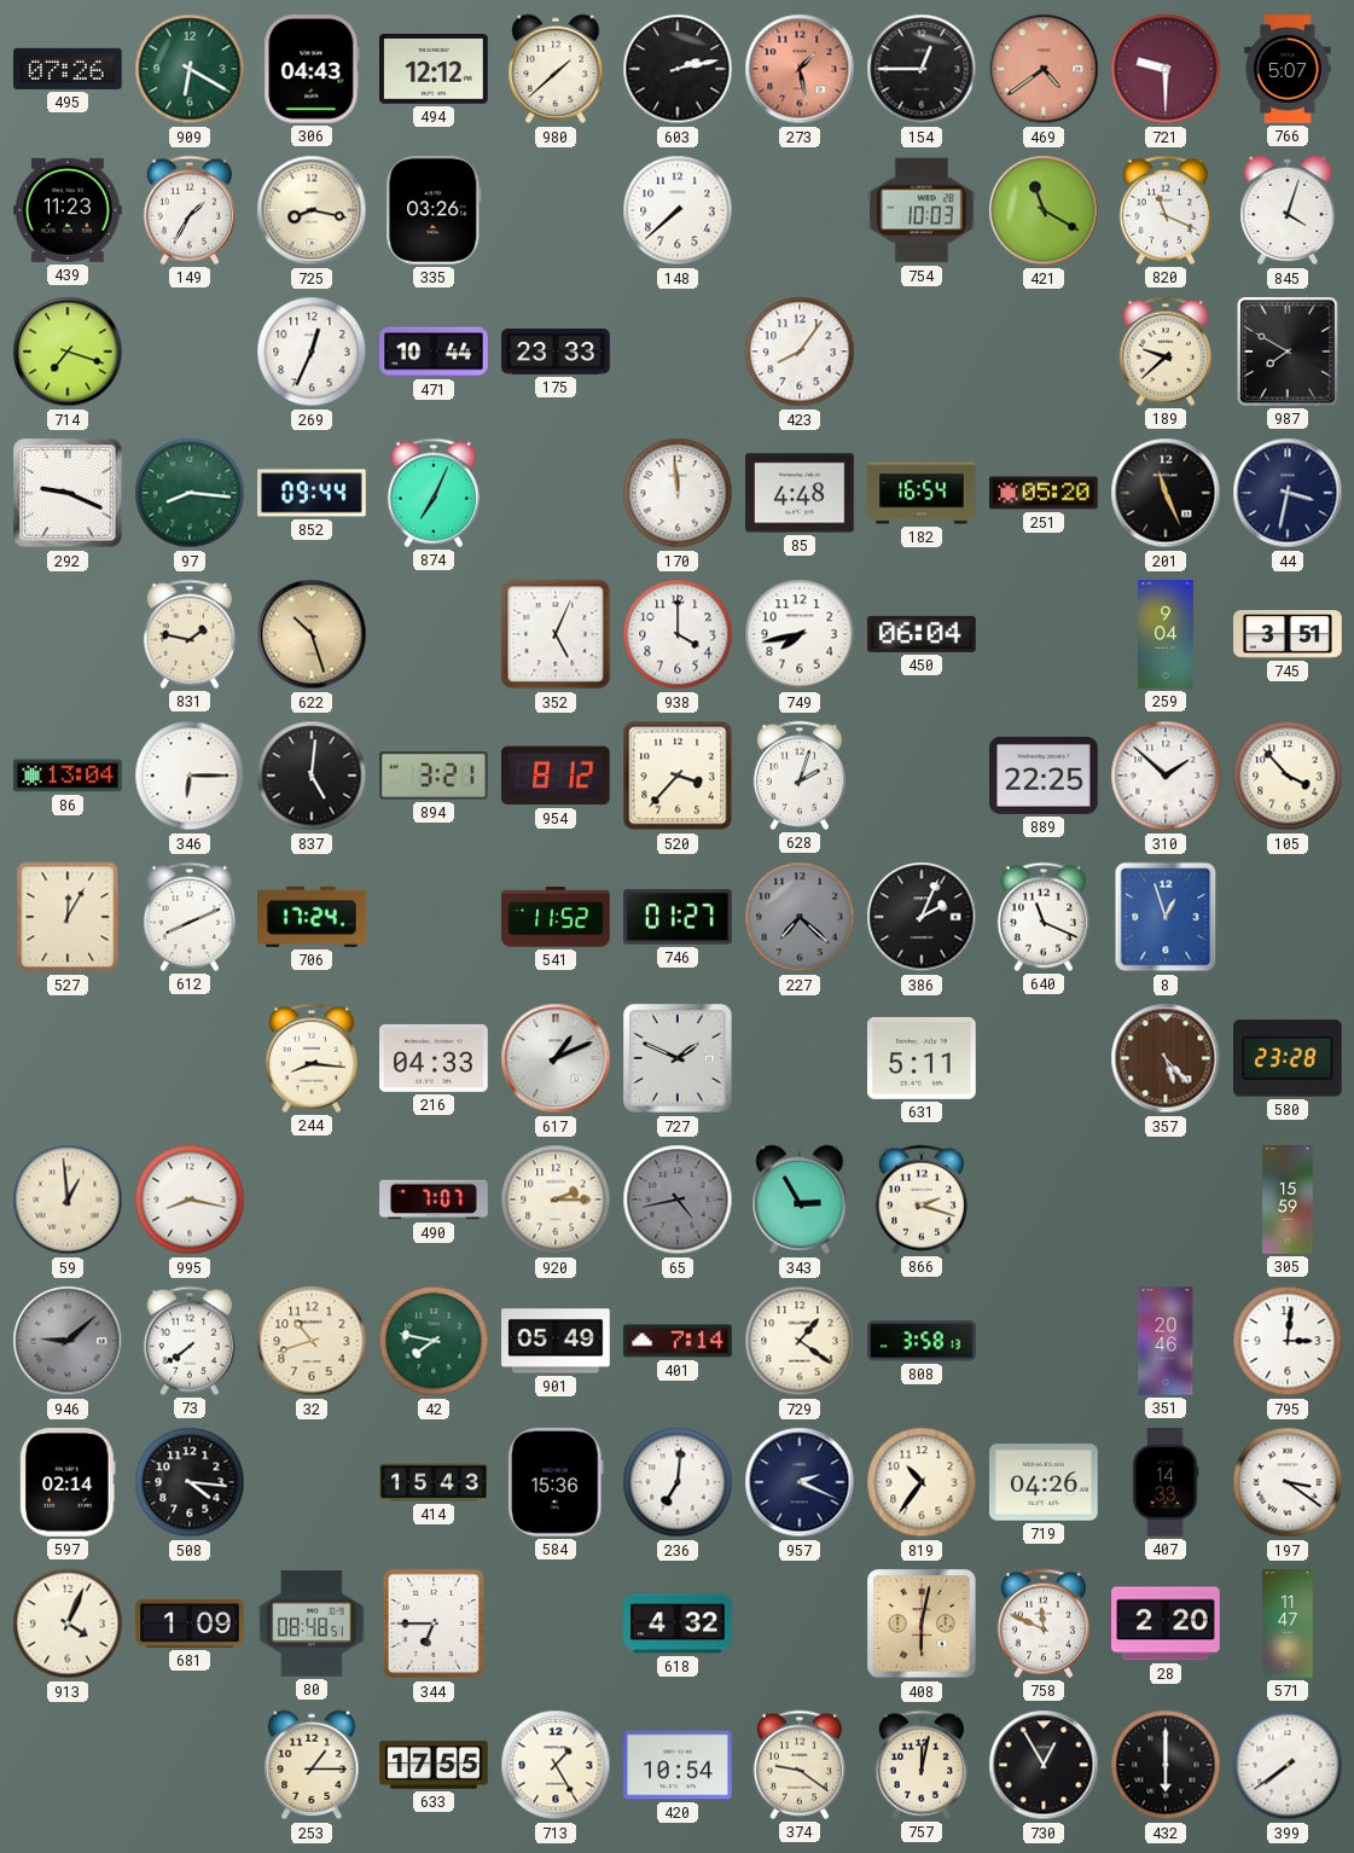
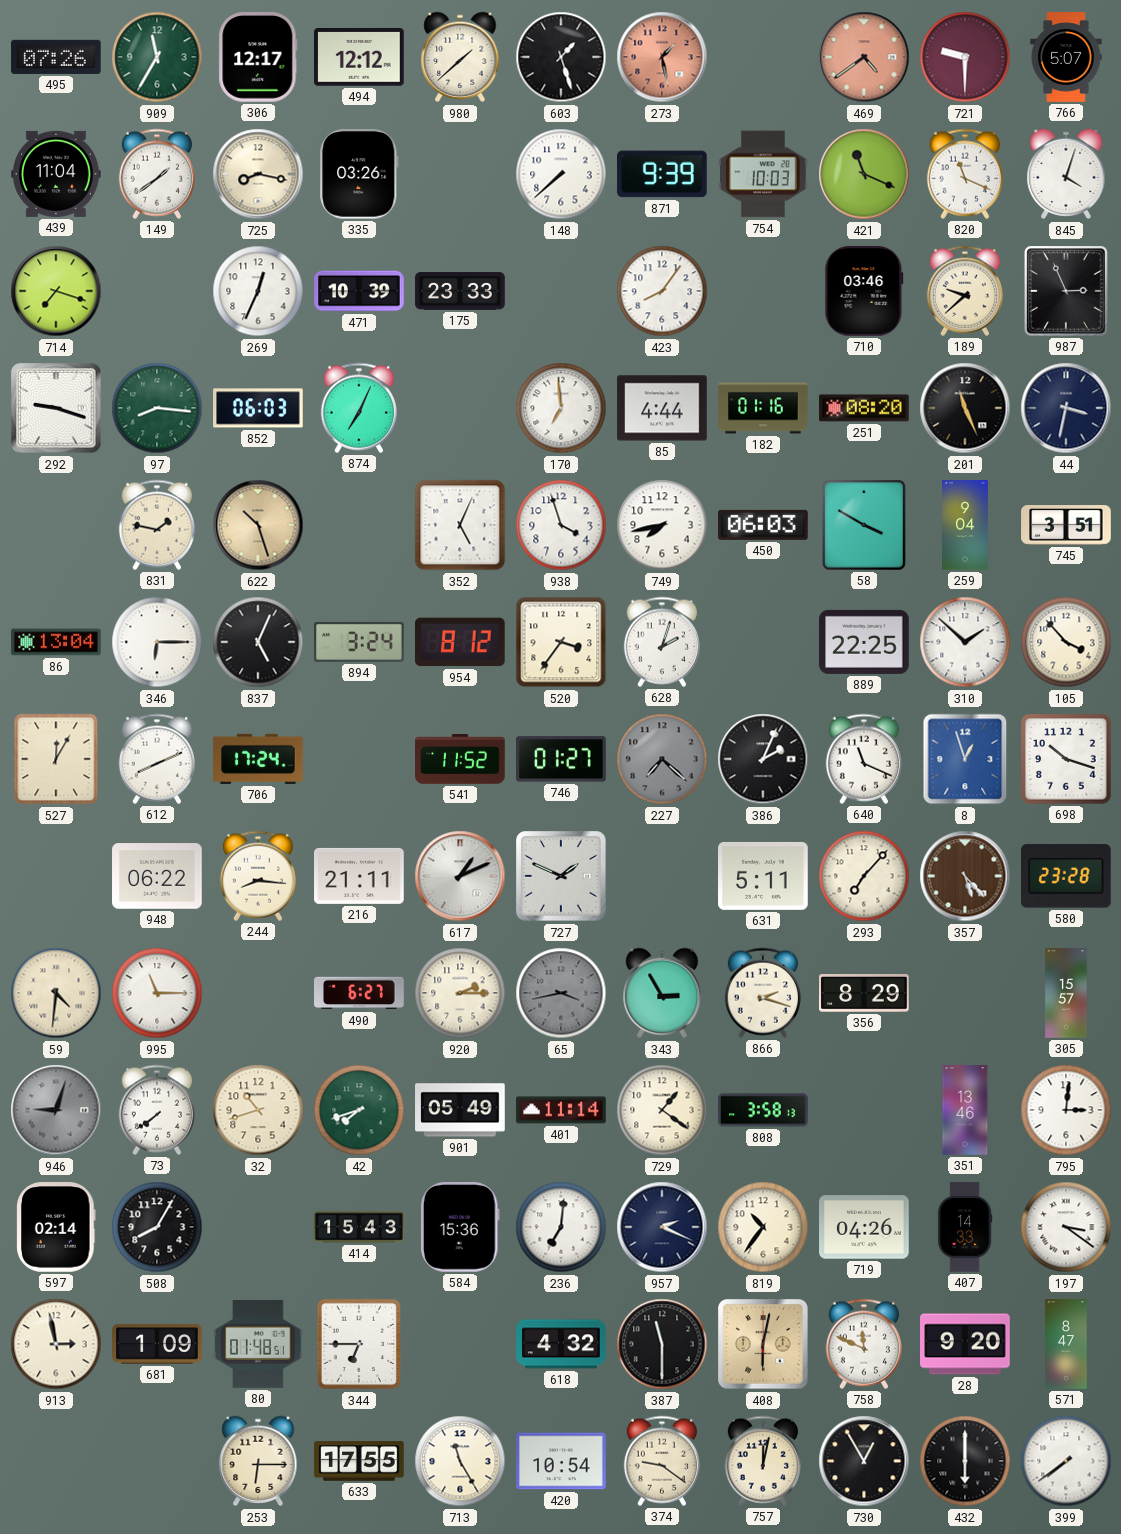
909: 6:20 -> 11:35
306: 04:43 -> 12:17
603: 2:13 -> 1:27
154: 12:45 -> none
439: 11:23 -> 11:04
149: 1:35 -> 1:39
871: none -> 9:39
421: 11:20 -> 11:19
471: 10:44 -> 10:39
710: none -> 03:46
987: 7:50 -> 2:56
292: 9:19 -> 9:18
852: 09:44 -> 06:03
170: 11:59 -> 6:59
85: 4:48 -> 4:44
182: 16:54 -> 01:16
251: 05:20 -> 08:20
938: 4:00 -> 3:57
450: 06:04 -> 06:03
58: none -> 3:50
837: 5:01 -> 5:04
894: 3:21 -> 3:24
520: 3:37 -> 3:36
698: none -> 10:18
948: none -> 06:22
216: 04:33 -> 21:11
293: none -> 7:07
59: 12:59 -> 4:31
995: 8:17 -> 11:15
490: 7:07 -> 6:27
65: 4:43 -> 3:43
356: none -> 8:29
305: 15:59 -> 15:57
946: 9:08 -> 9:03
42: 7:47 -> 7:42
401: 7:14 -> 11:14
351: 20:46 -> 13:46
508: 4:16 -> 8:05
913: 4:04 -> 2:58
80: 08:48 -> 01:48
387: none -> 11:30
28: 2:20 -> 9:20
571: 11:47 -> 8:47
253: 1:15 -> 6:15
713: 1:25 -> 11:25
